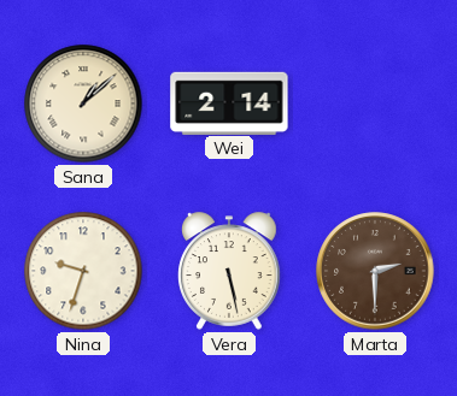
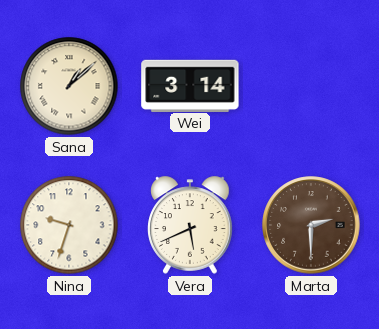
Wei: 2:14 -> 3:14
Vera: 5:28 -> 5:41
